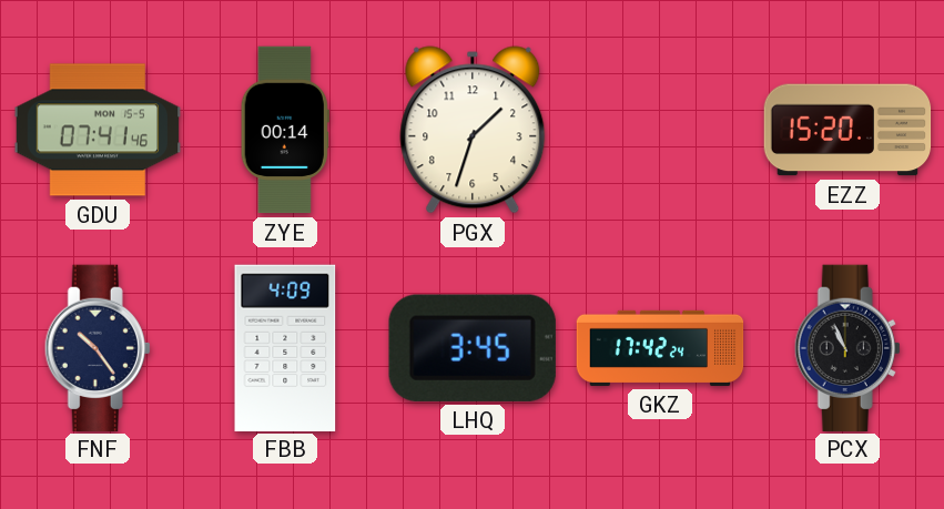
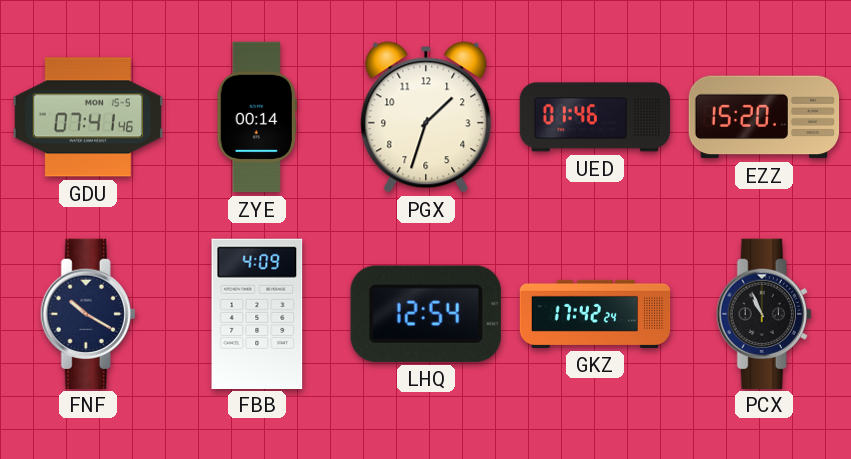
UED: none -> 01:46
FNF: 10:24 -> 10:20
LHQ: 3:45 -> 12:54
